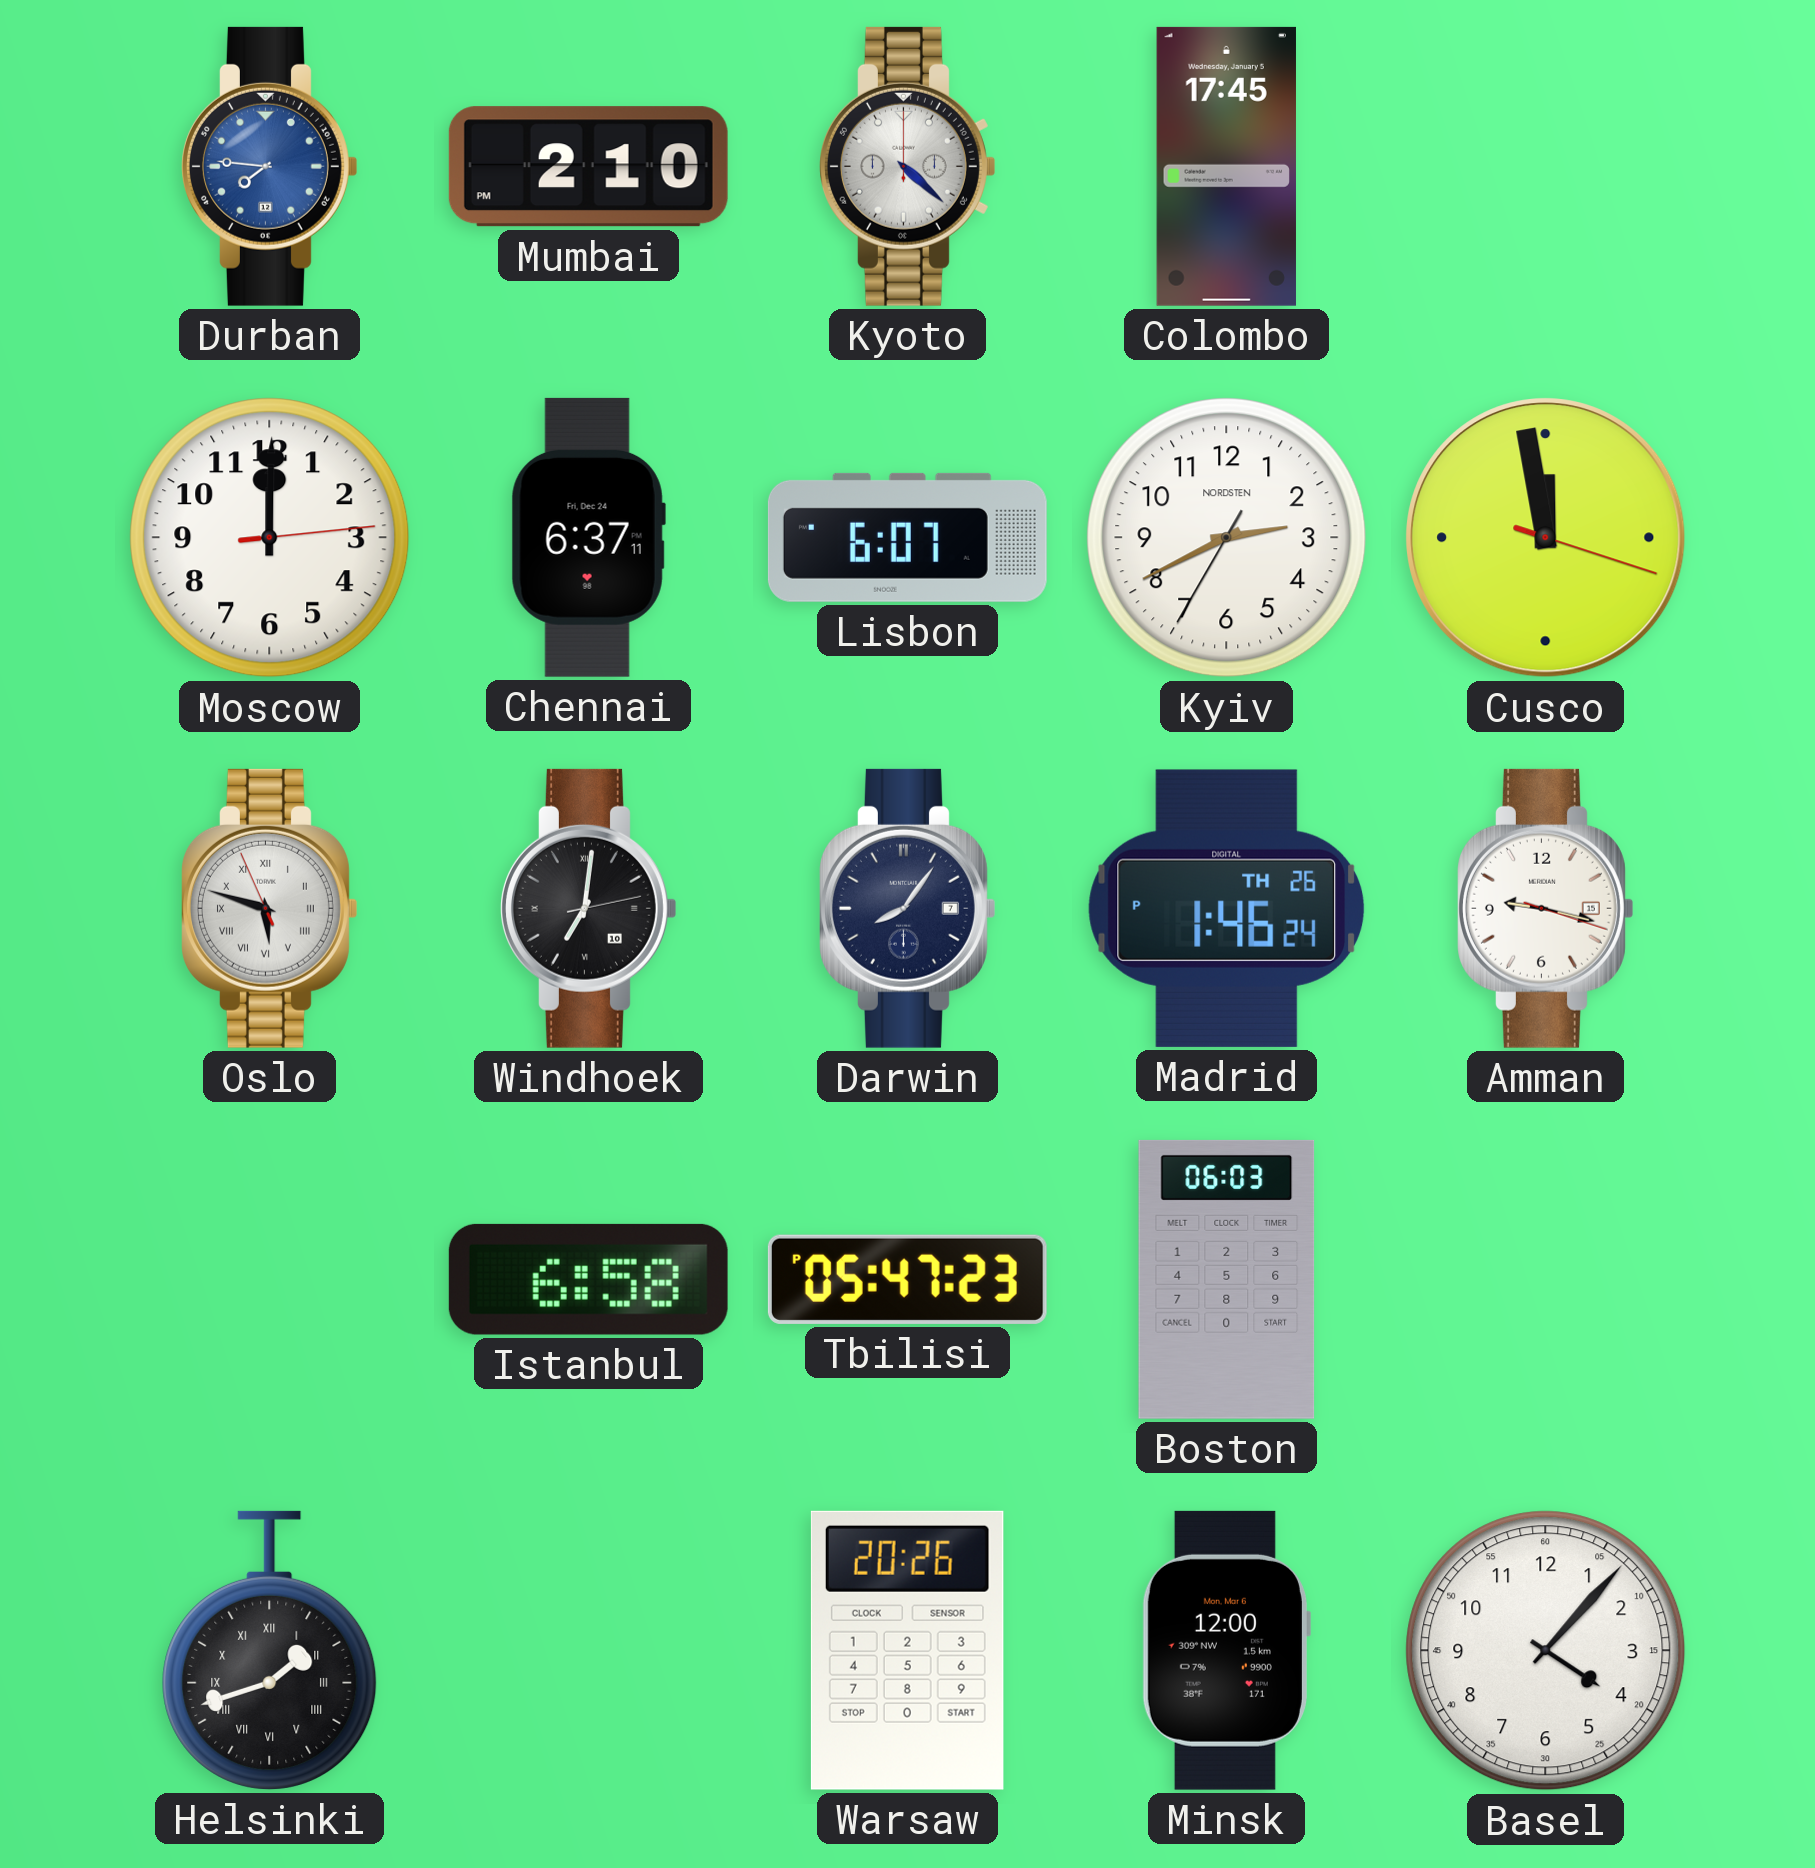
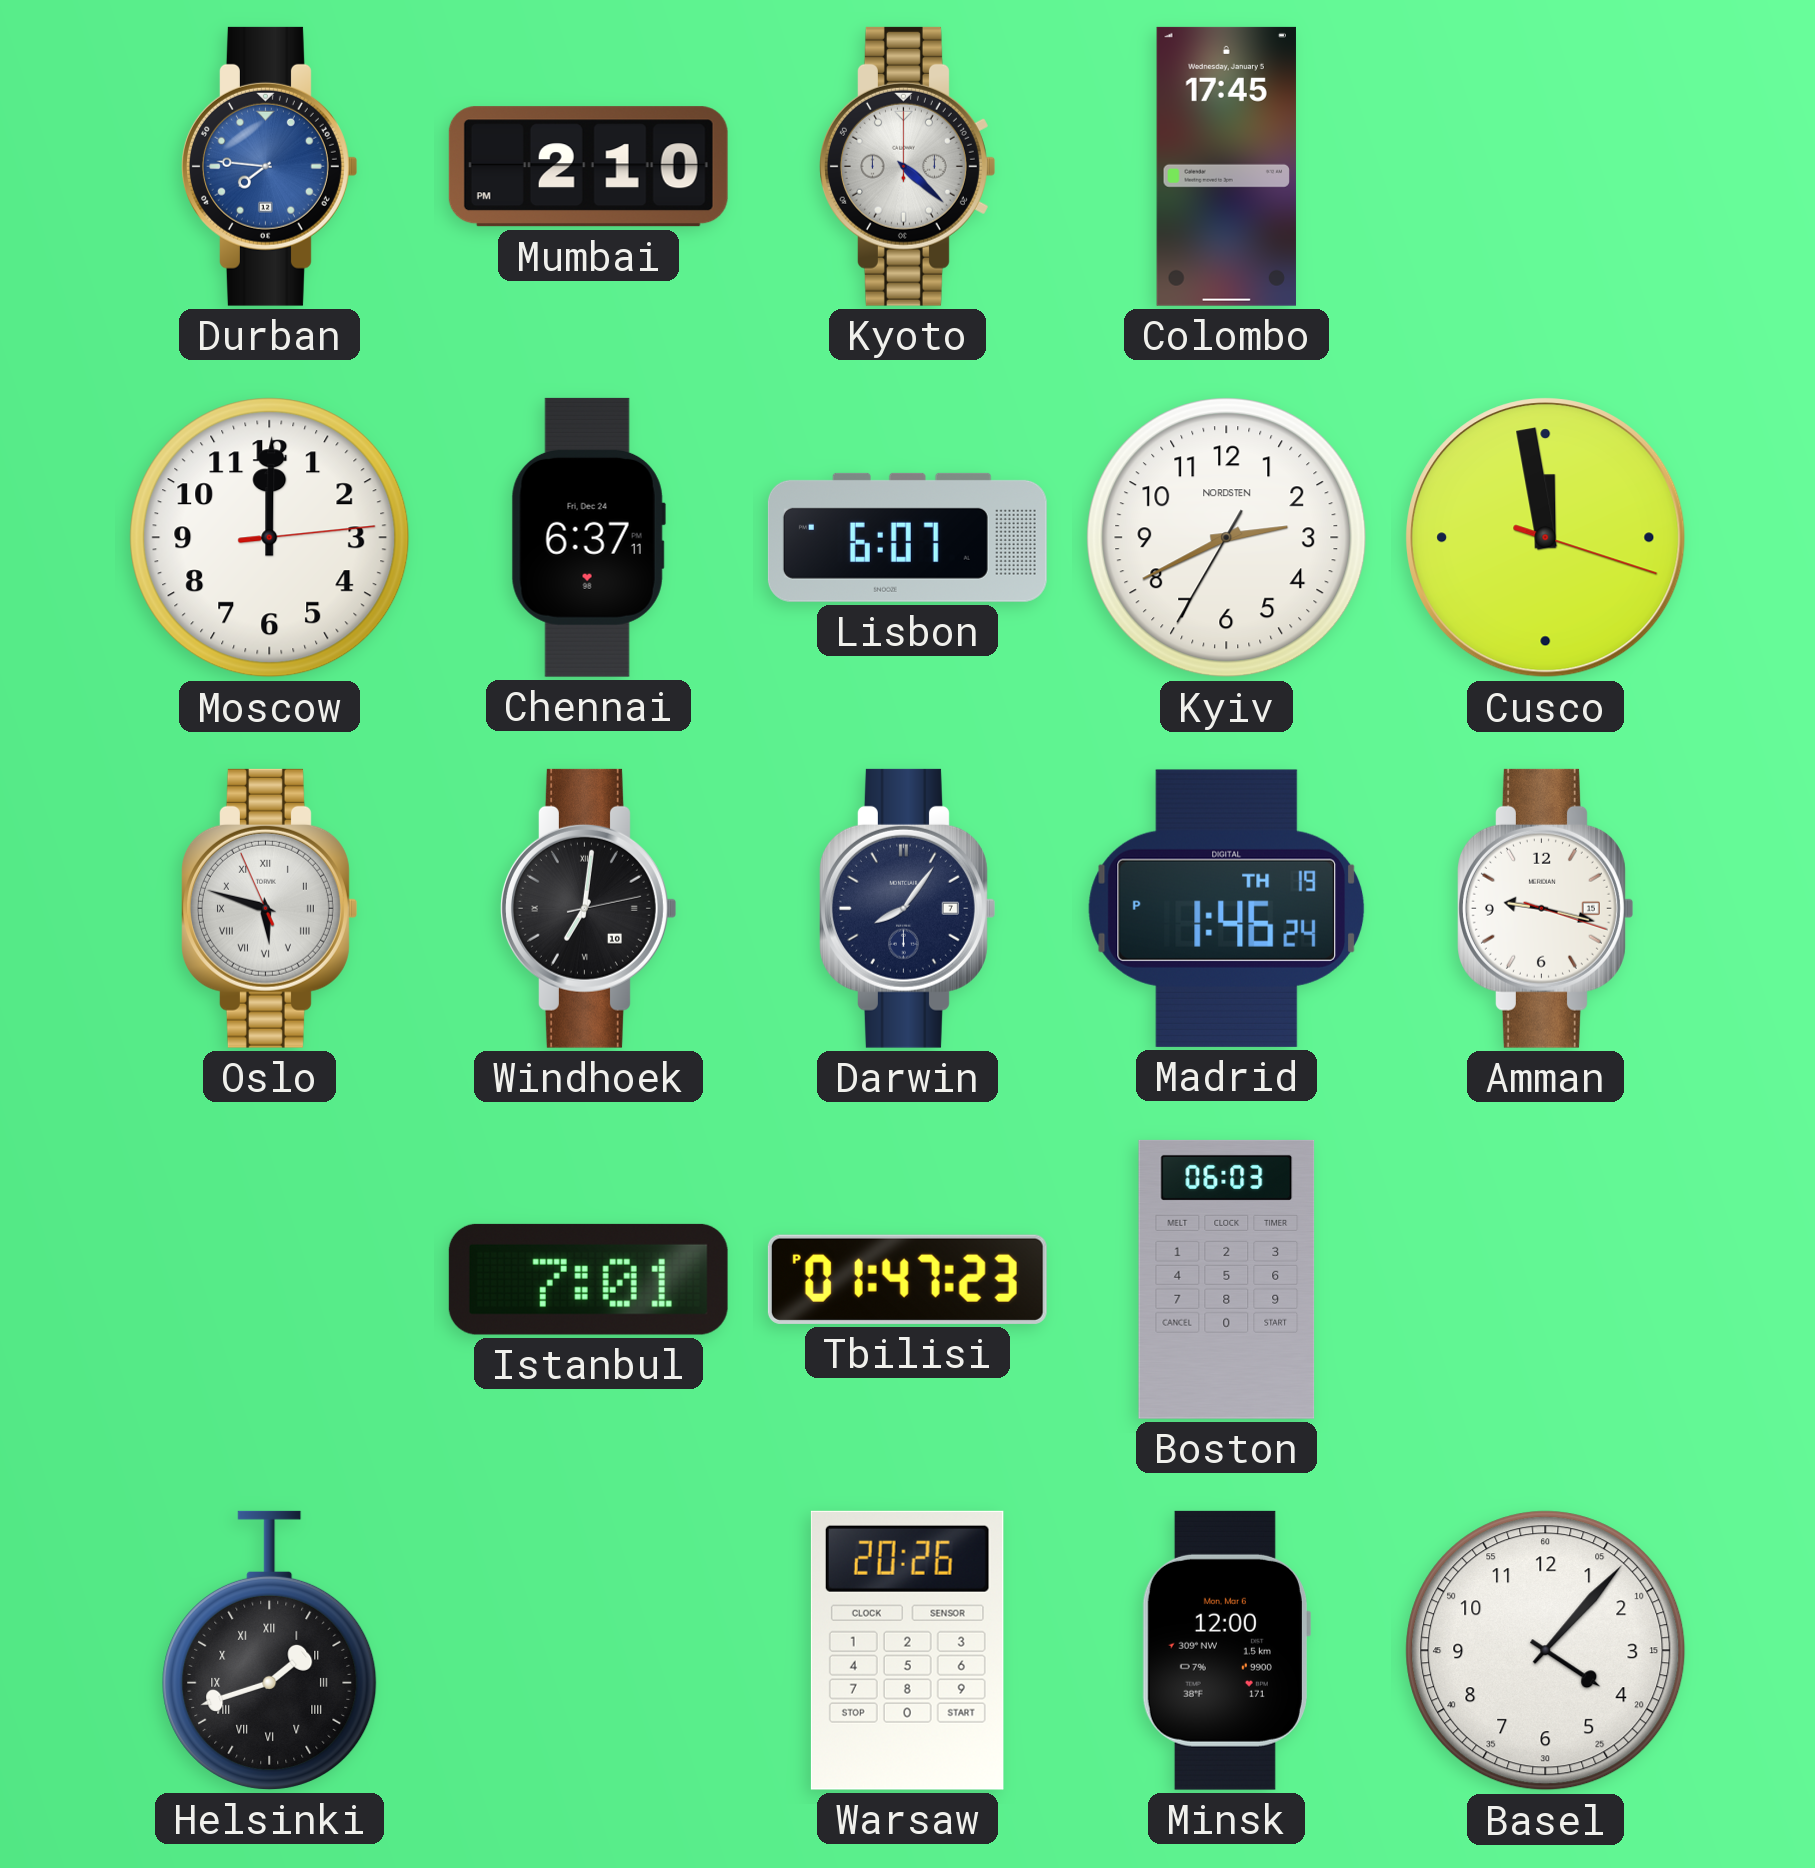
Madrid date: TH 26 -> TH 19
Istanbul: 6:58 -> 7:01
Tbilisi: 05:47 -> 01:47
